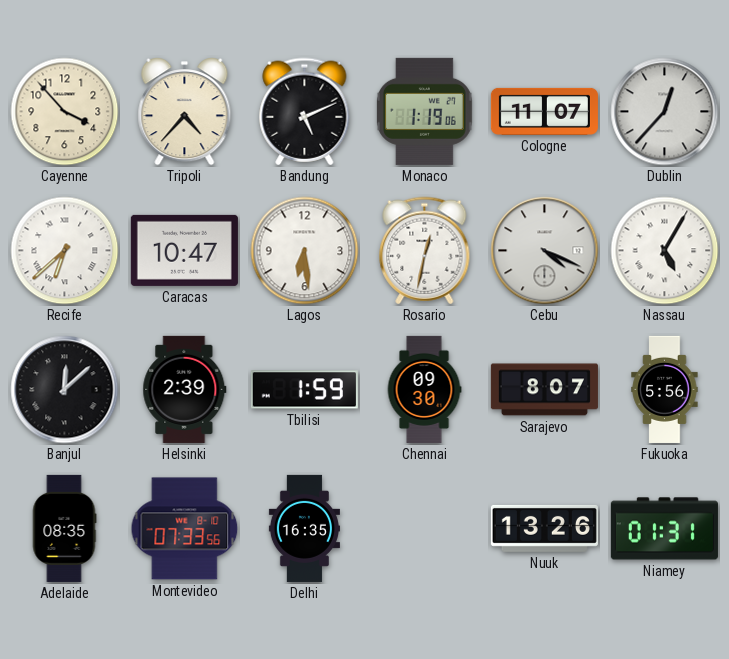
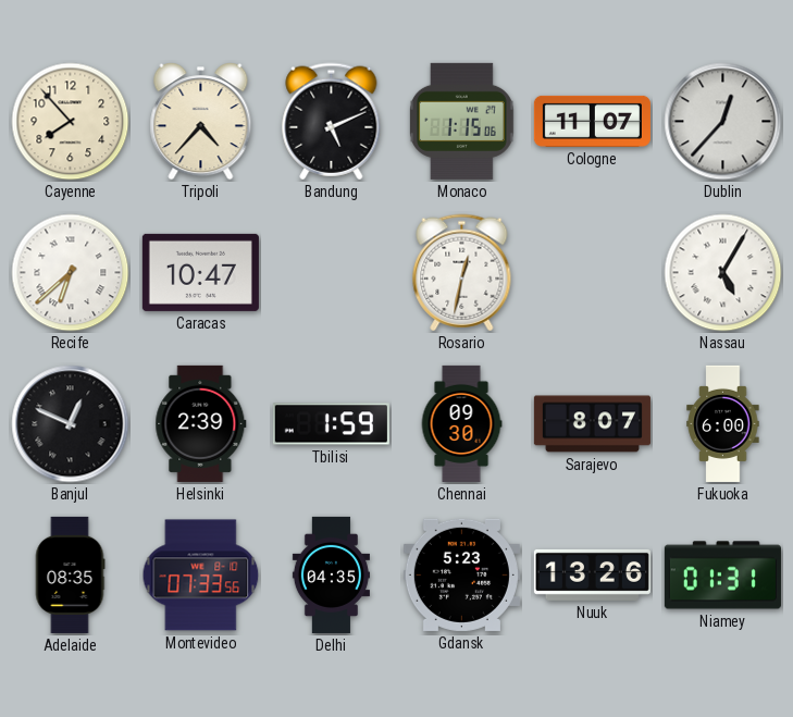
Cayenne: 3:53 -> 7:53
Monaco: 1:19 -> 1:15
Lagos: 6:29 -> none
Cebu: 4:19 -> none
Banjul: 12:08 -> 12:49
Fukuoka: 5:56 -> 6:00
Delhi: 16:35 -> 04:35
Gdansk: none -> 5:23
